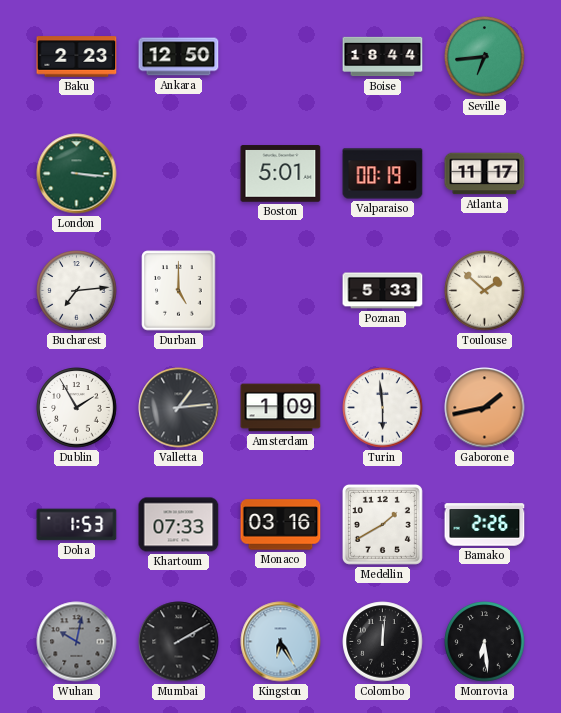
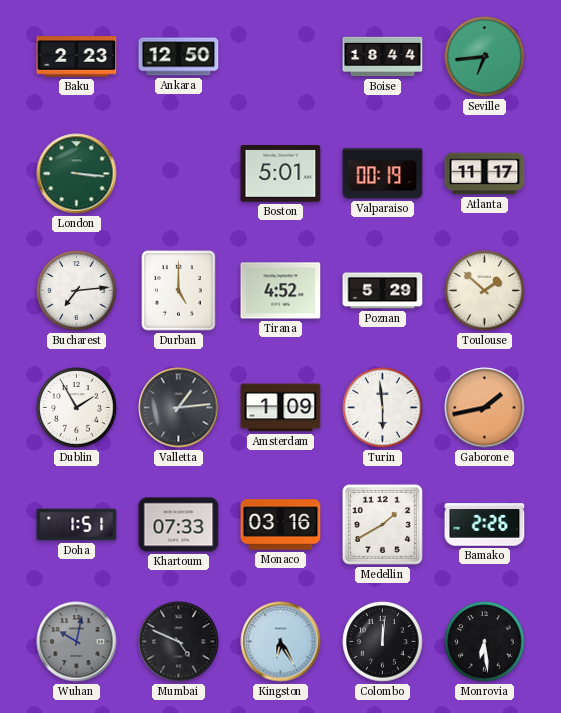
Tirana: none -> 4:52
Poznan: 5:33 -> 5:29
Doha: 1:53 -> 1:51
Mumbai: 2:10 -> 4:49
